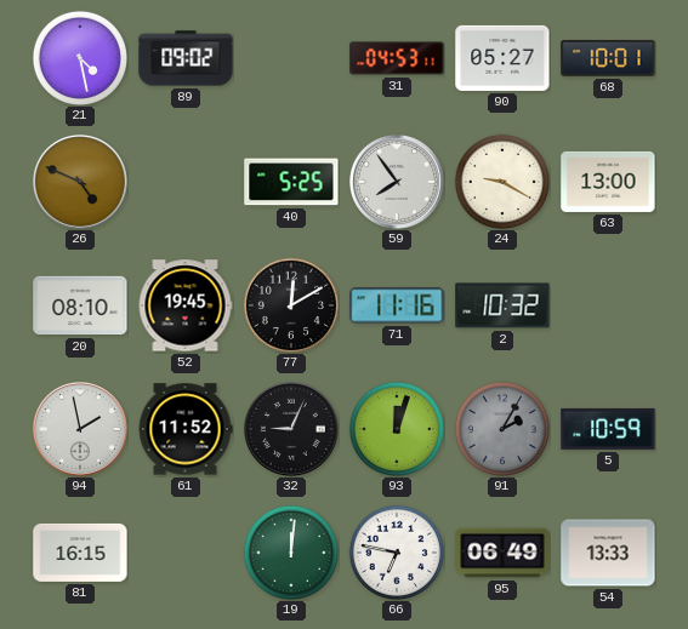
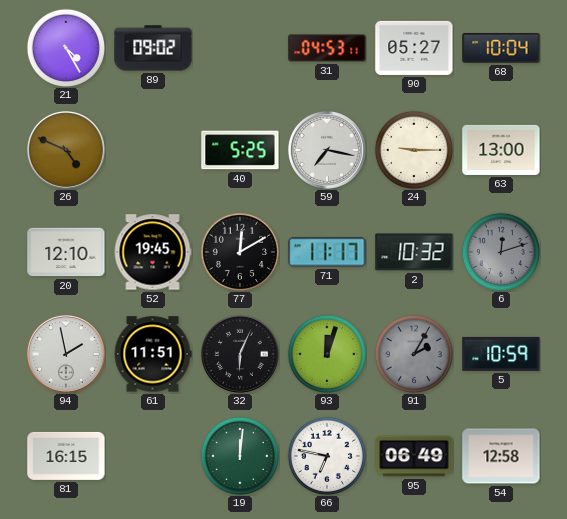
21: 4:28 -> 4:25
68: 10:01 -> 10:04
59: 7:54 -> 7:17
24: 9:20 -> 9:15
20: 08:10 -> 12:10
71: 11:16 -> 11:17
6: none -> 12:12
61: 11:52 -> 11:51
32: 9:04 -> 6:04
54: 13:33 -> 12:58
